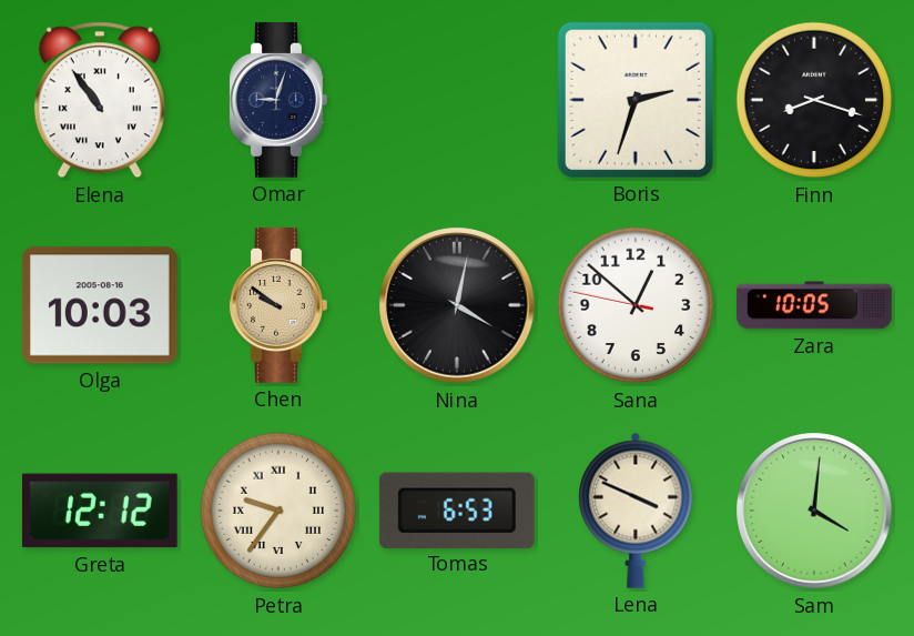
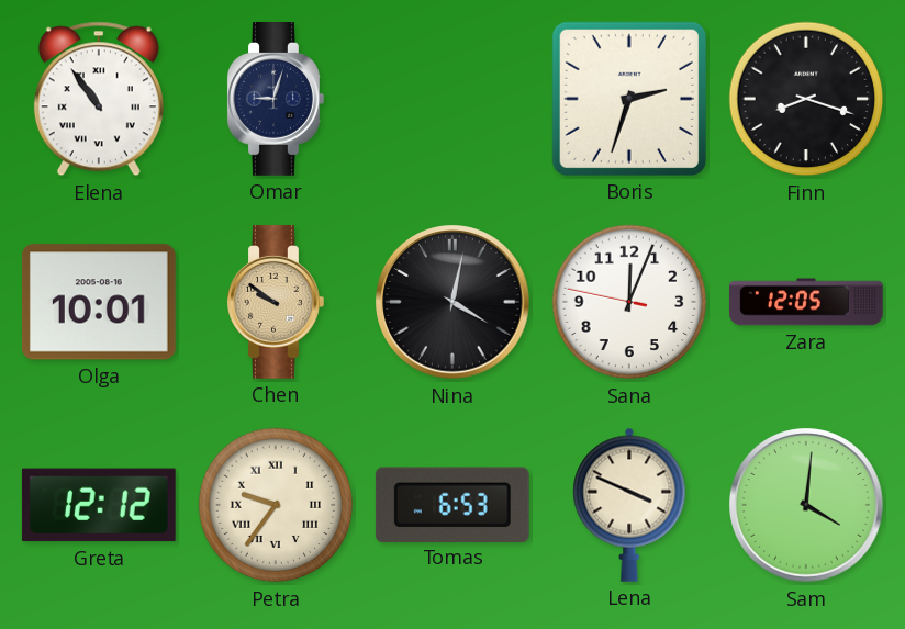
Olga: 10:03 -> 10:01
Sana: 12:51 -> 12:03
Zara: 10:05 -> 12:05
